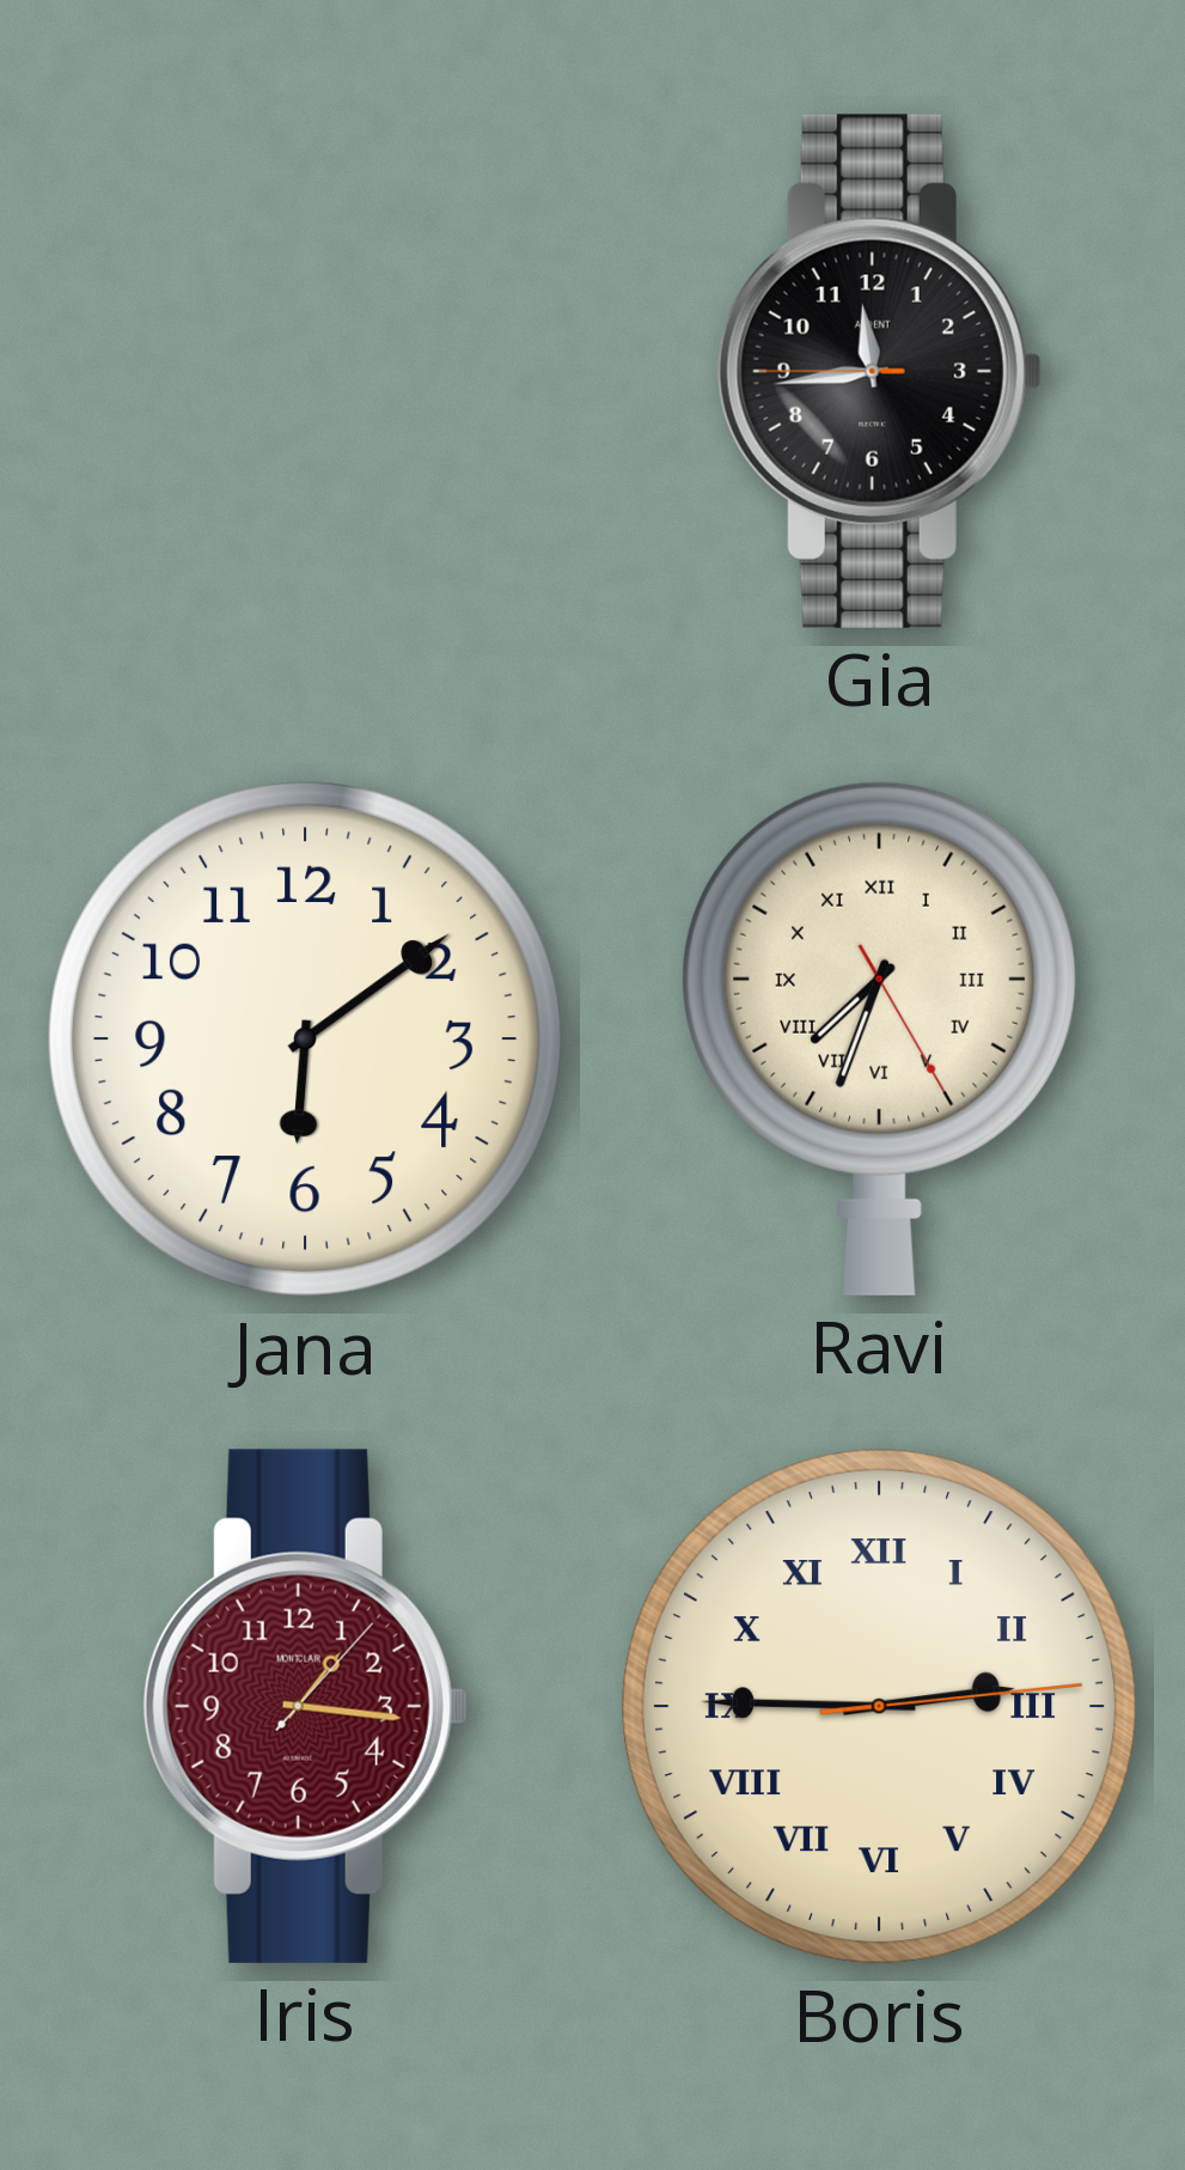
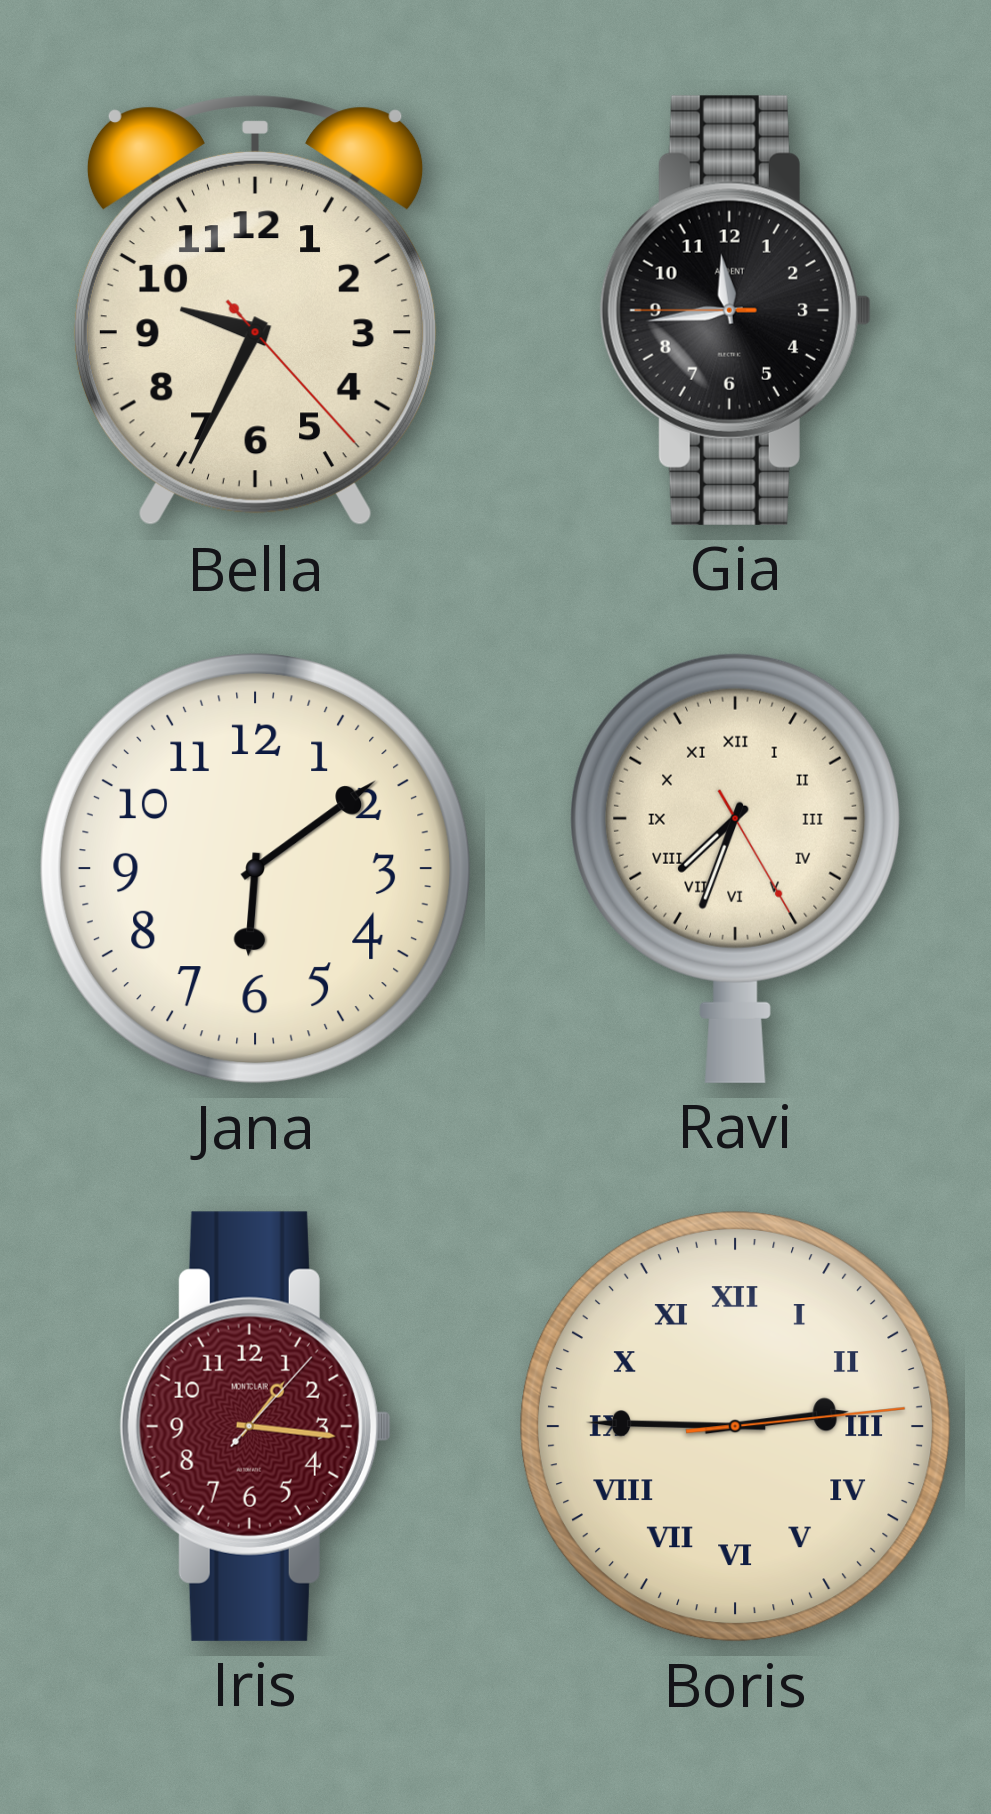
Bella: none -> 9:34
